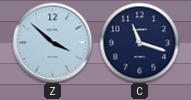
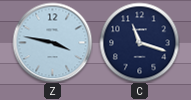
Z: 3:52 -> 3:47
